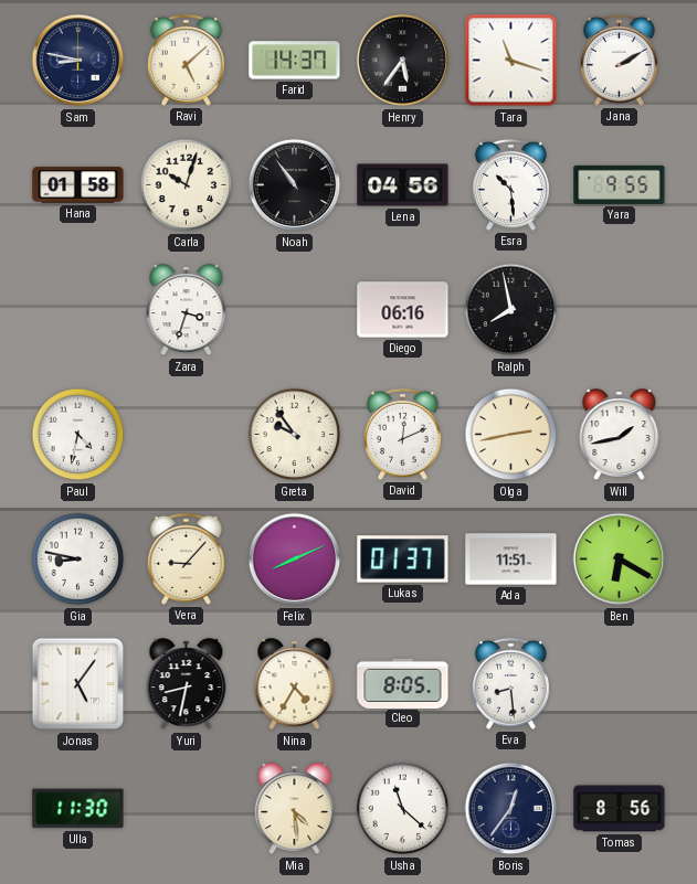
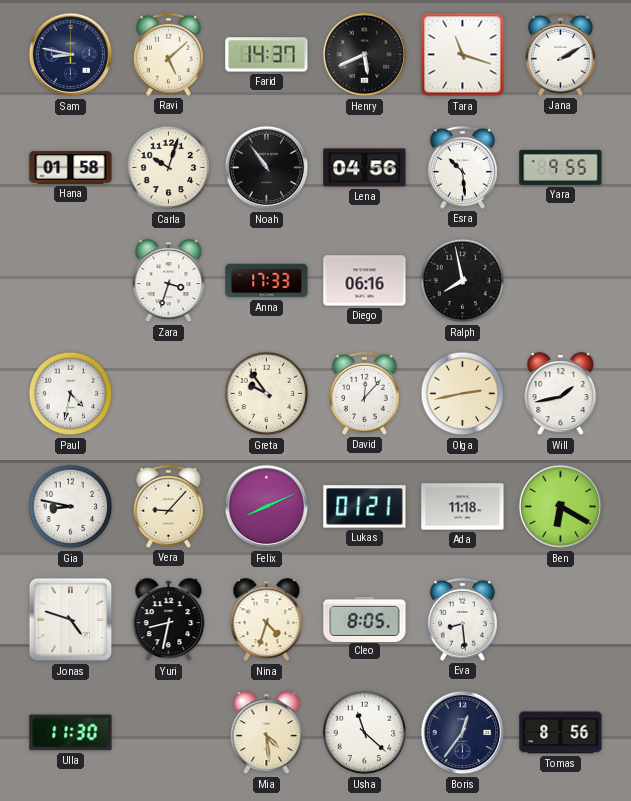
Henry: 5:36 -> 5:41
Anna: none -> 17:33
David: 12:11 -> 12:07
Lukas: 01:37 -> 01:21
Ada: 11:51 -> 11:18
Jonas: 5:06 -> 4:48
Nina: 4:35 -> 4:33
